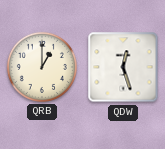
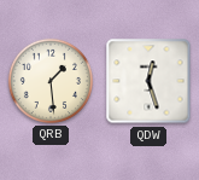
QRB: 1:00 -> 1:29
